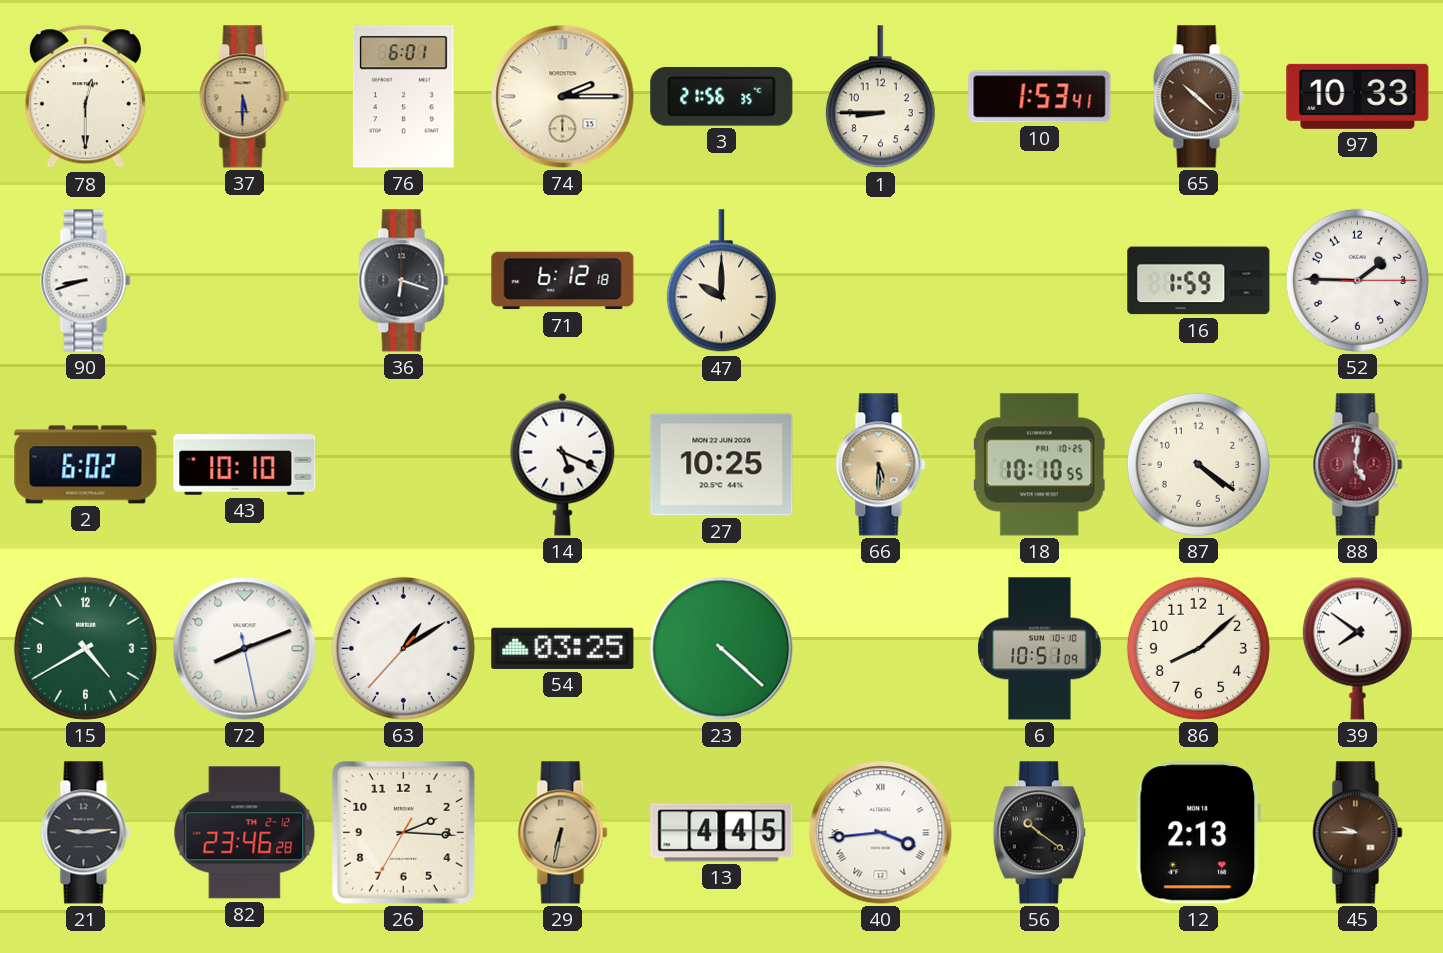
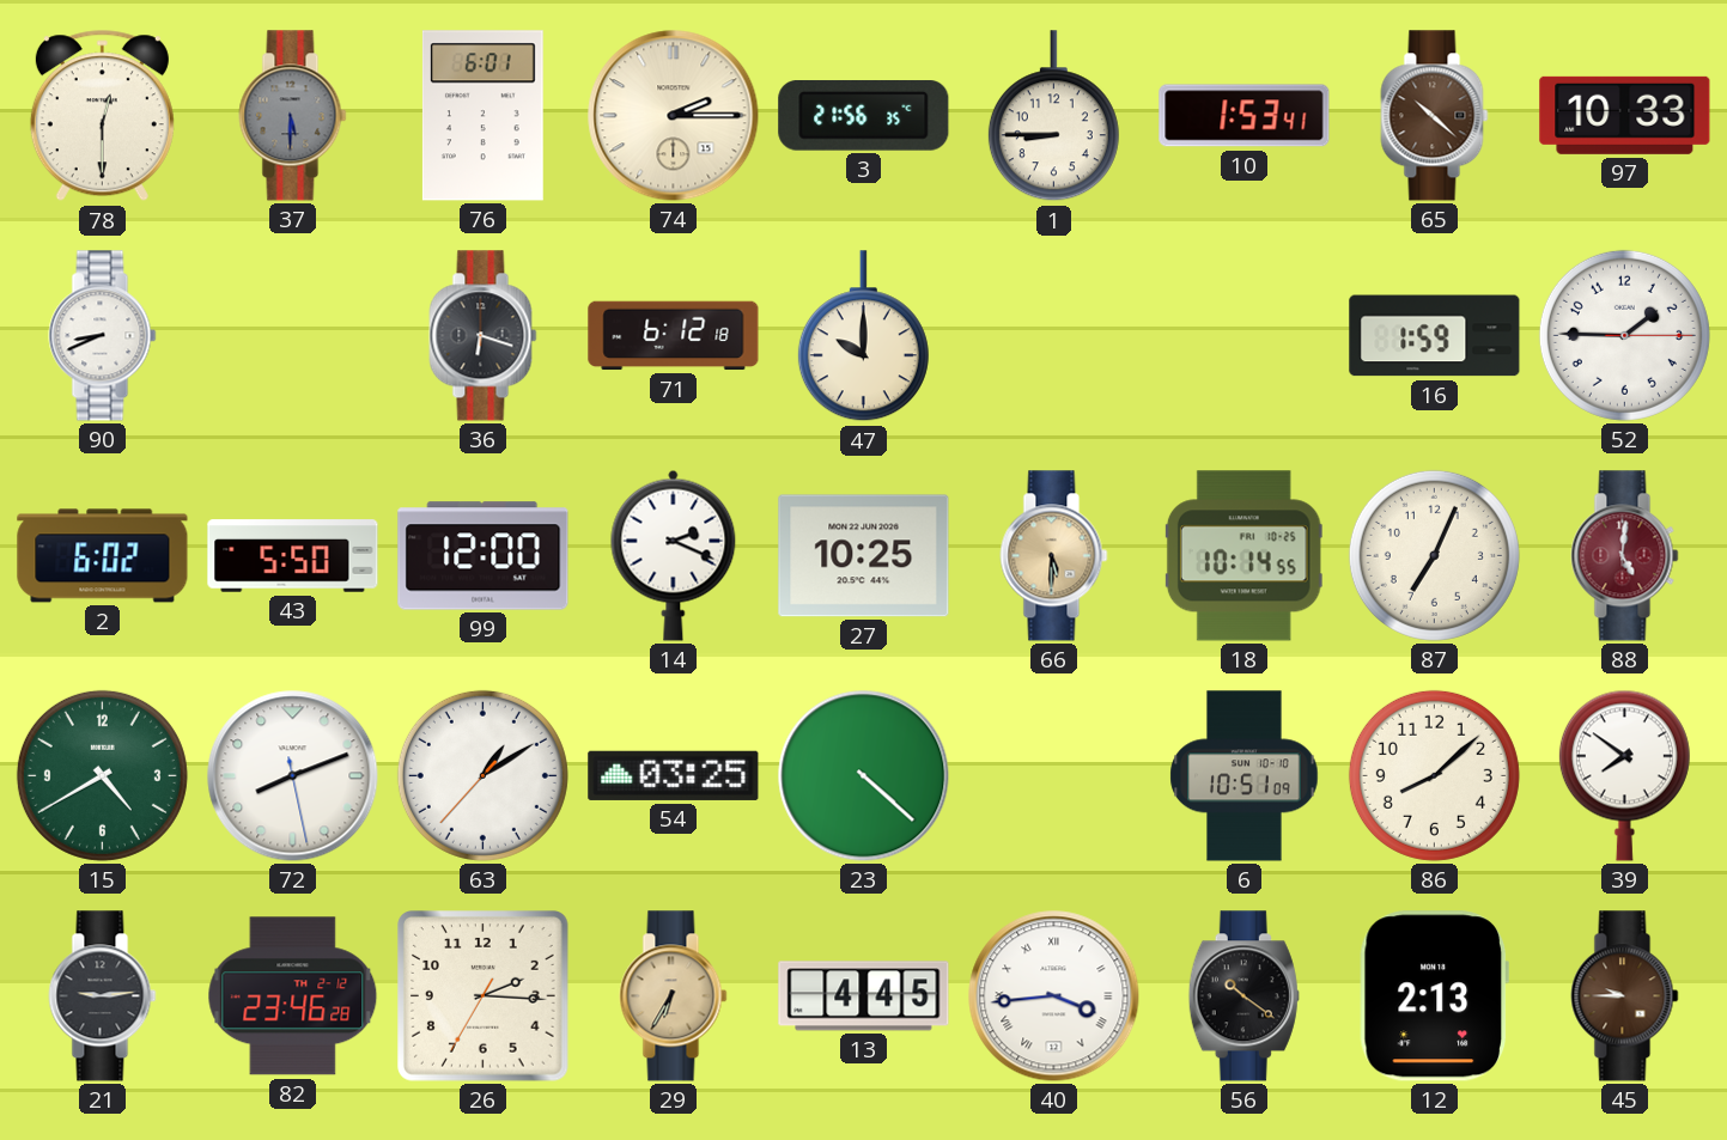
37 dial: champagne -> grey
90: 8:42 -> 8:41
43: 10:10 -> 5:50
99: none -> 12:00
14: 5:19 -> 2:19
18: 10:10 -> 10:14
87: 4:21 -> 7:04
29: 6:32 -> 6:35
